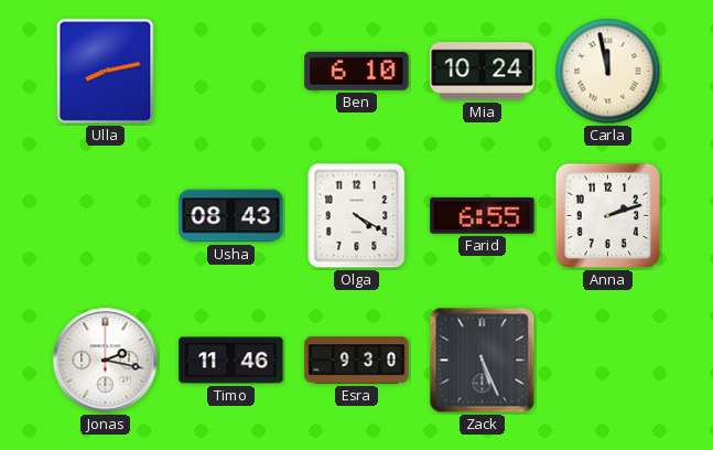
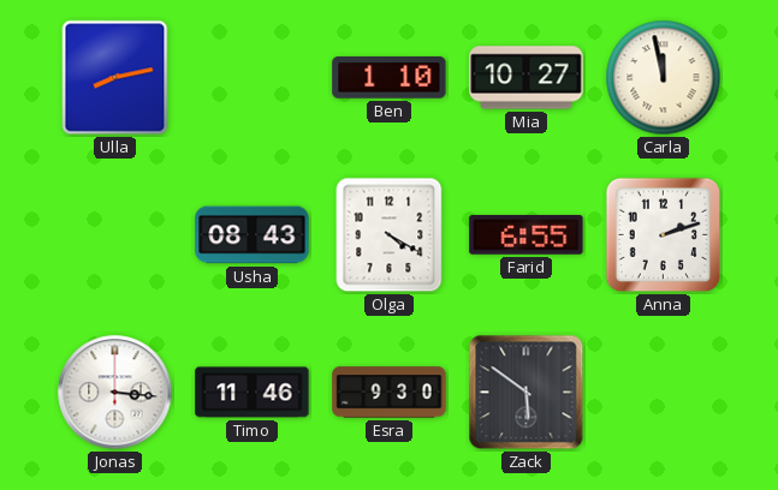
Ben: 6:10 -> 1:10
Mia: 10:24 -> 10:27
Jonas: 2:17 -> 3:16
Zack: 5:26 -> 5:51
